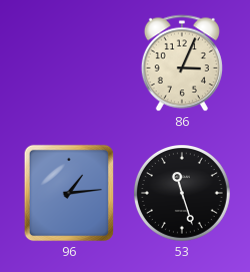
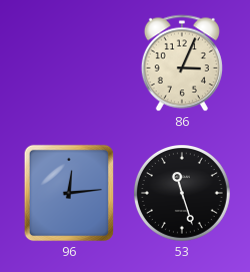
96: 1:14 -> 12:14
